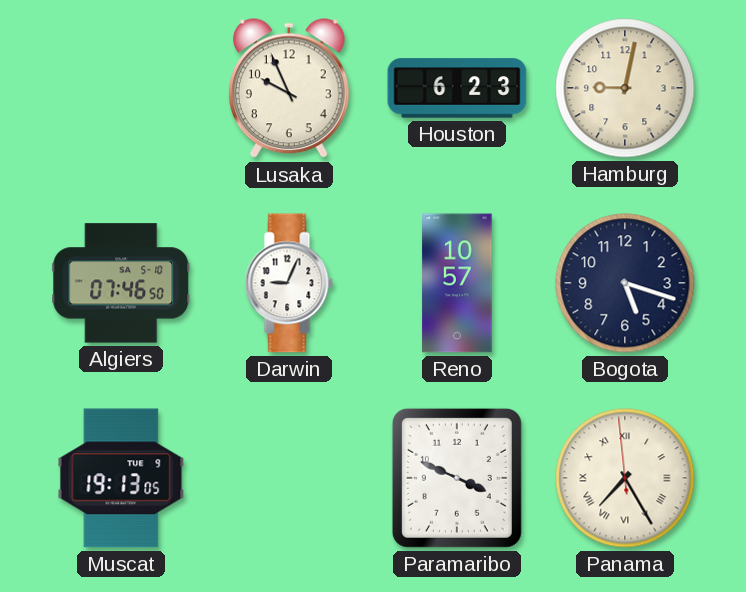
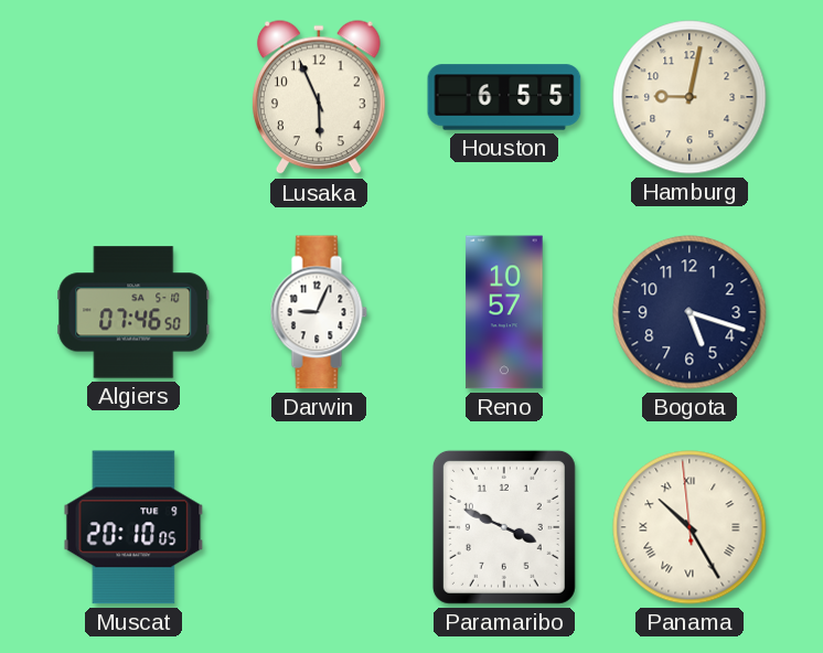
Lusaka: 9:56 -> 5:56
Houston: 6:23 -> 6:55
Muscat: 19:13 -> 20:10
Panama: 7:24 -> 10:24
